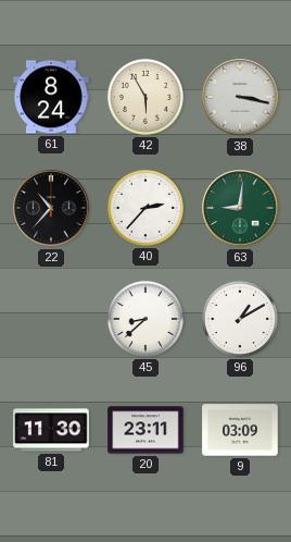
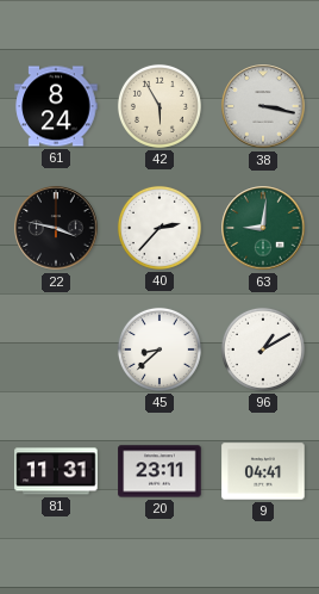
22: 10:37 -> 3:47
81: 11:30 -> 11:31
9: 03:09 -> 04:41
